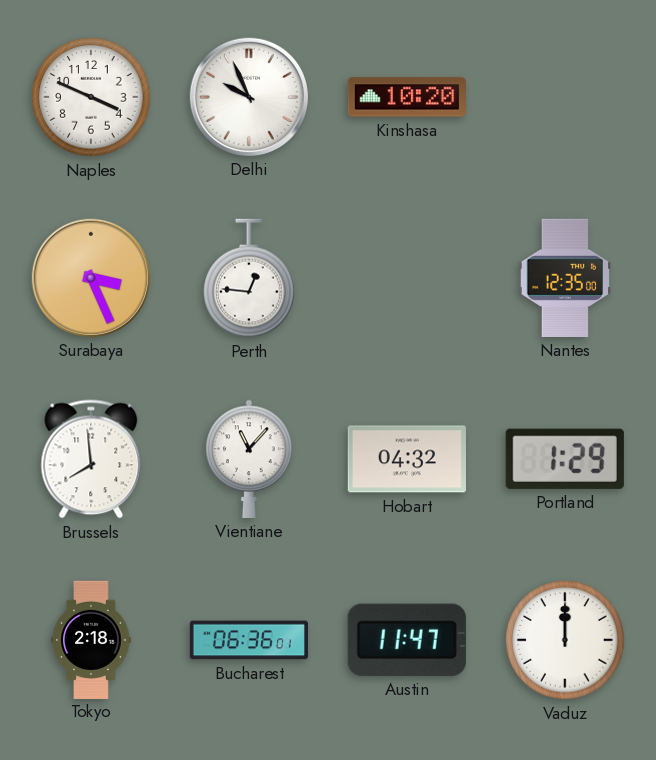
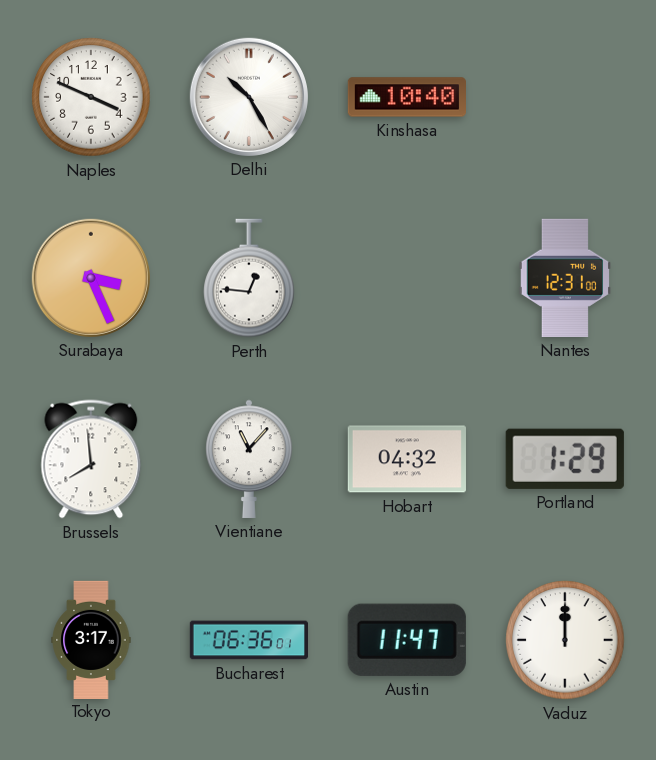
Delhi: 9:56 -> 10:25
Kinshasa: 10:20 -> 10:40
Nantes: 12:35 -> 12:31
Tokyo: 2:18 -> 3:17
